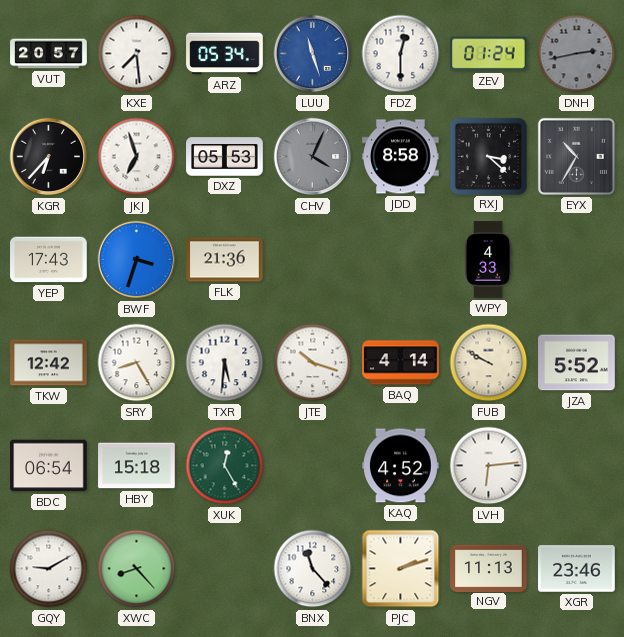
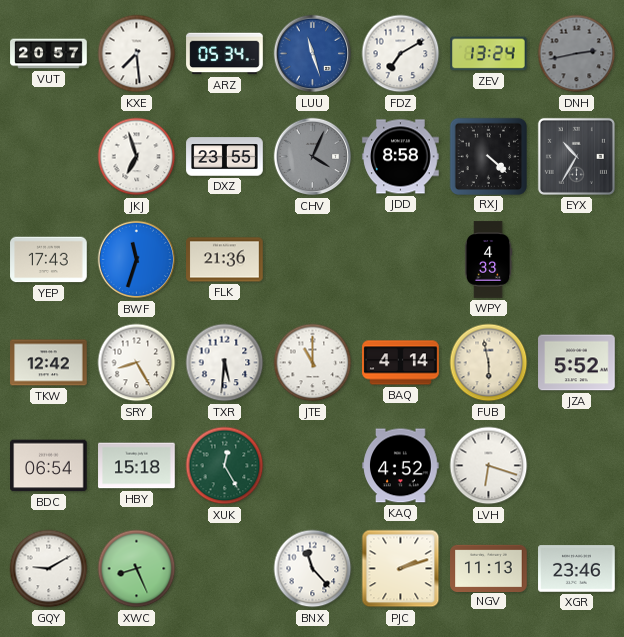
FDZ: 12:30 -> 7:10
ZEV: 01:24 -> 13:24
KGR: 6:37 -> none
DXZ: 05:53 -> 23:55
RXJ: 3:22 -> 4:22
BWF: 3:33 -> 11:33
JTE: 10:18 -> 11:00
FUB: 9:50 -> 5:58
LVH: 6:14 -> 6:18
XWC: 8:23 -> 8:26
